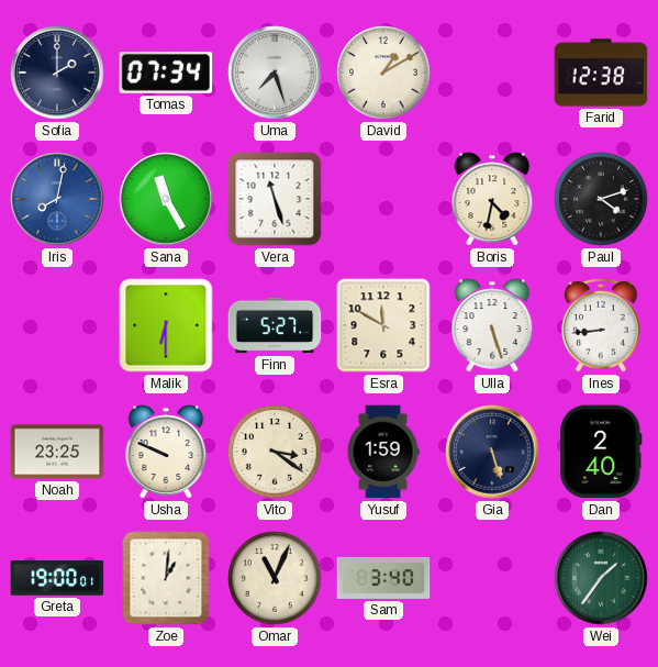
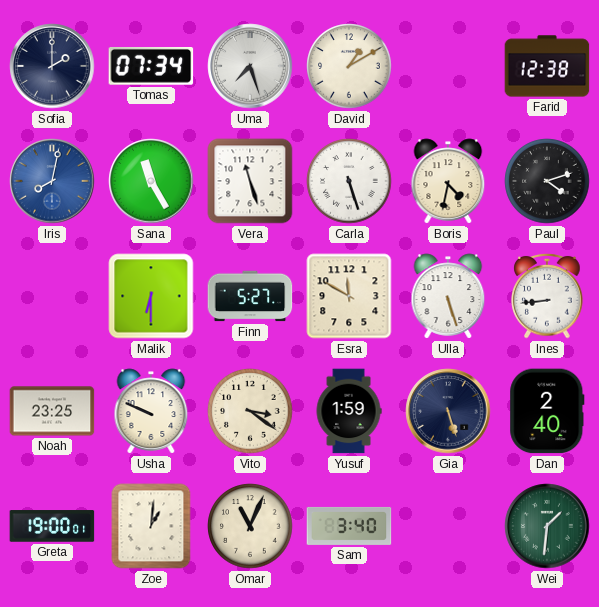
Carla: none -> 5:27
Wei: 1:36 -> 1:31
